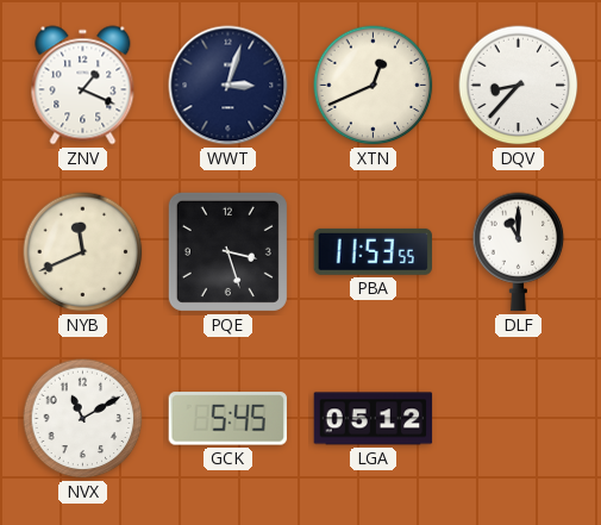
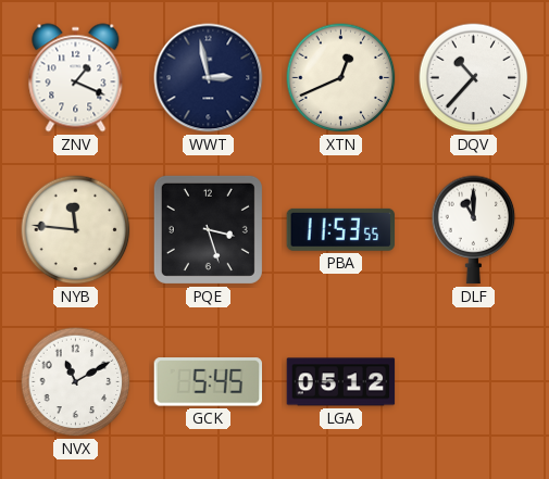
WWT: 3:03 -> 2:58
DQV: 8:37 -> 10:37
NYB: 11:41 -> 11:46
